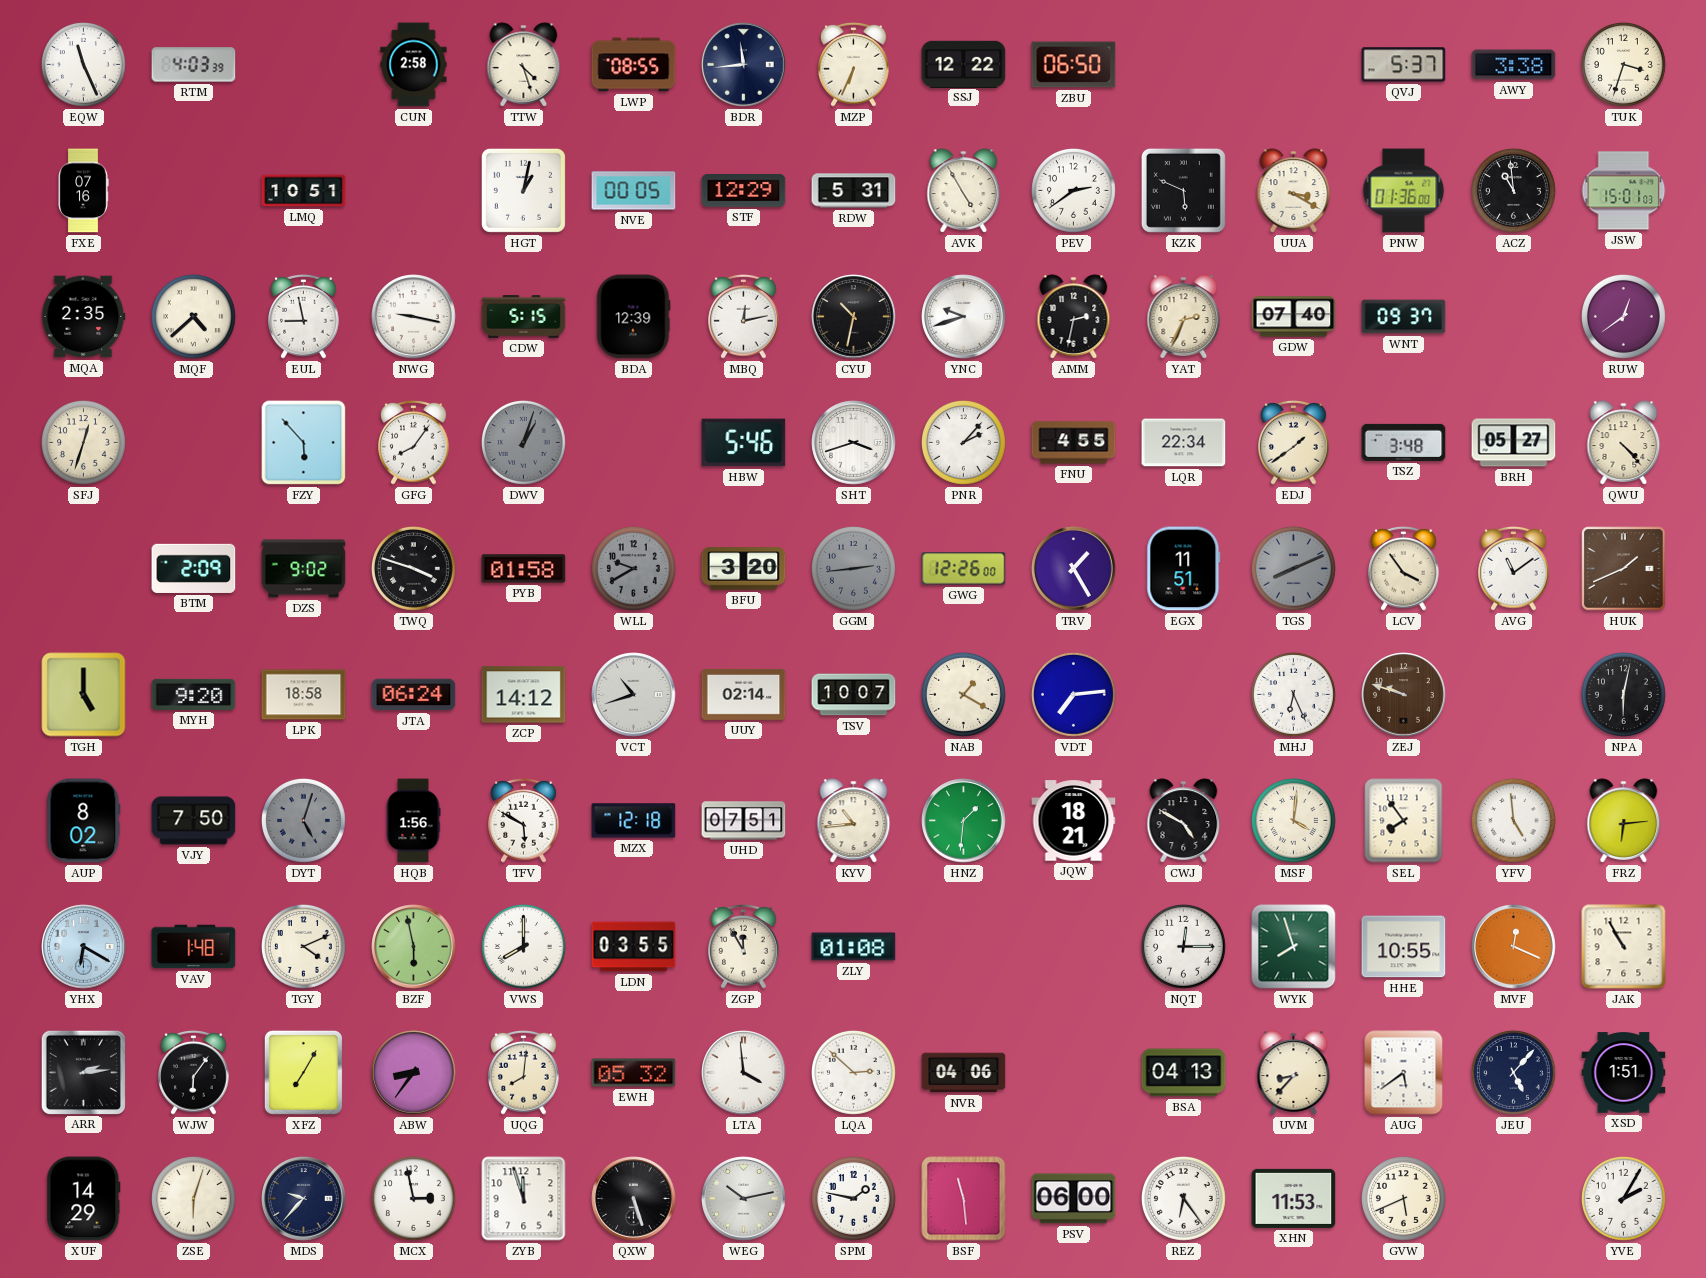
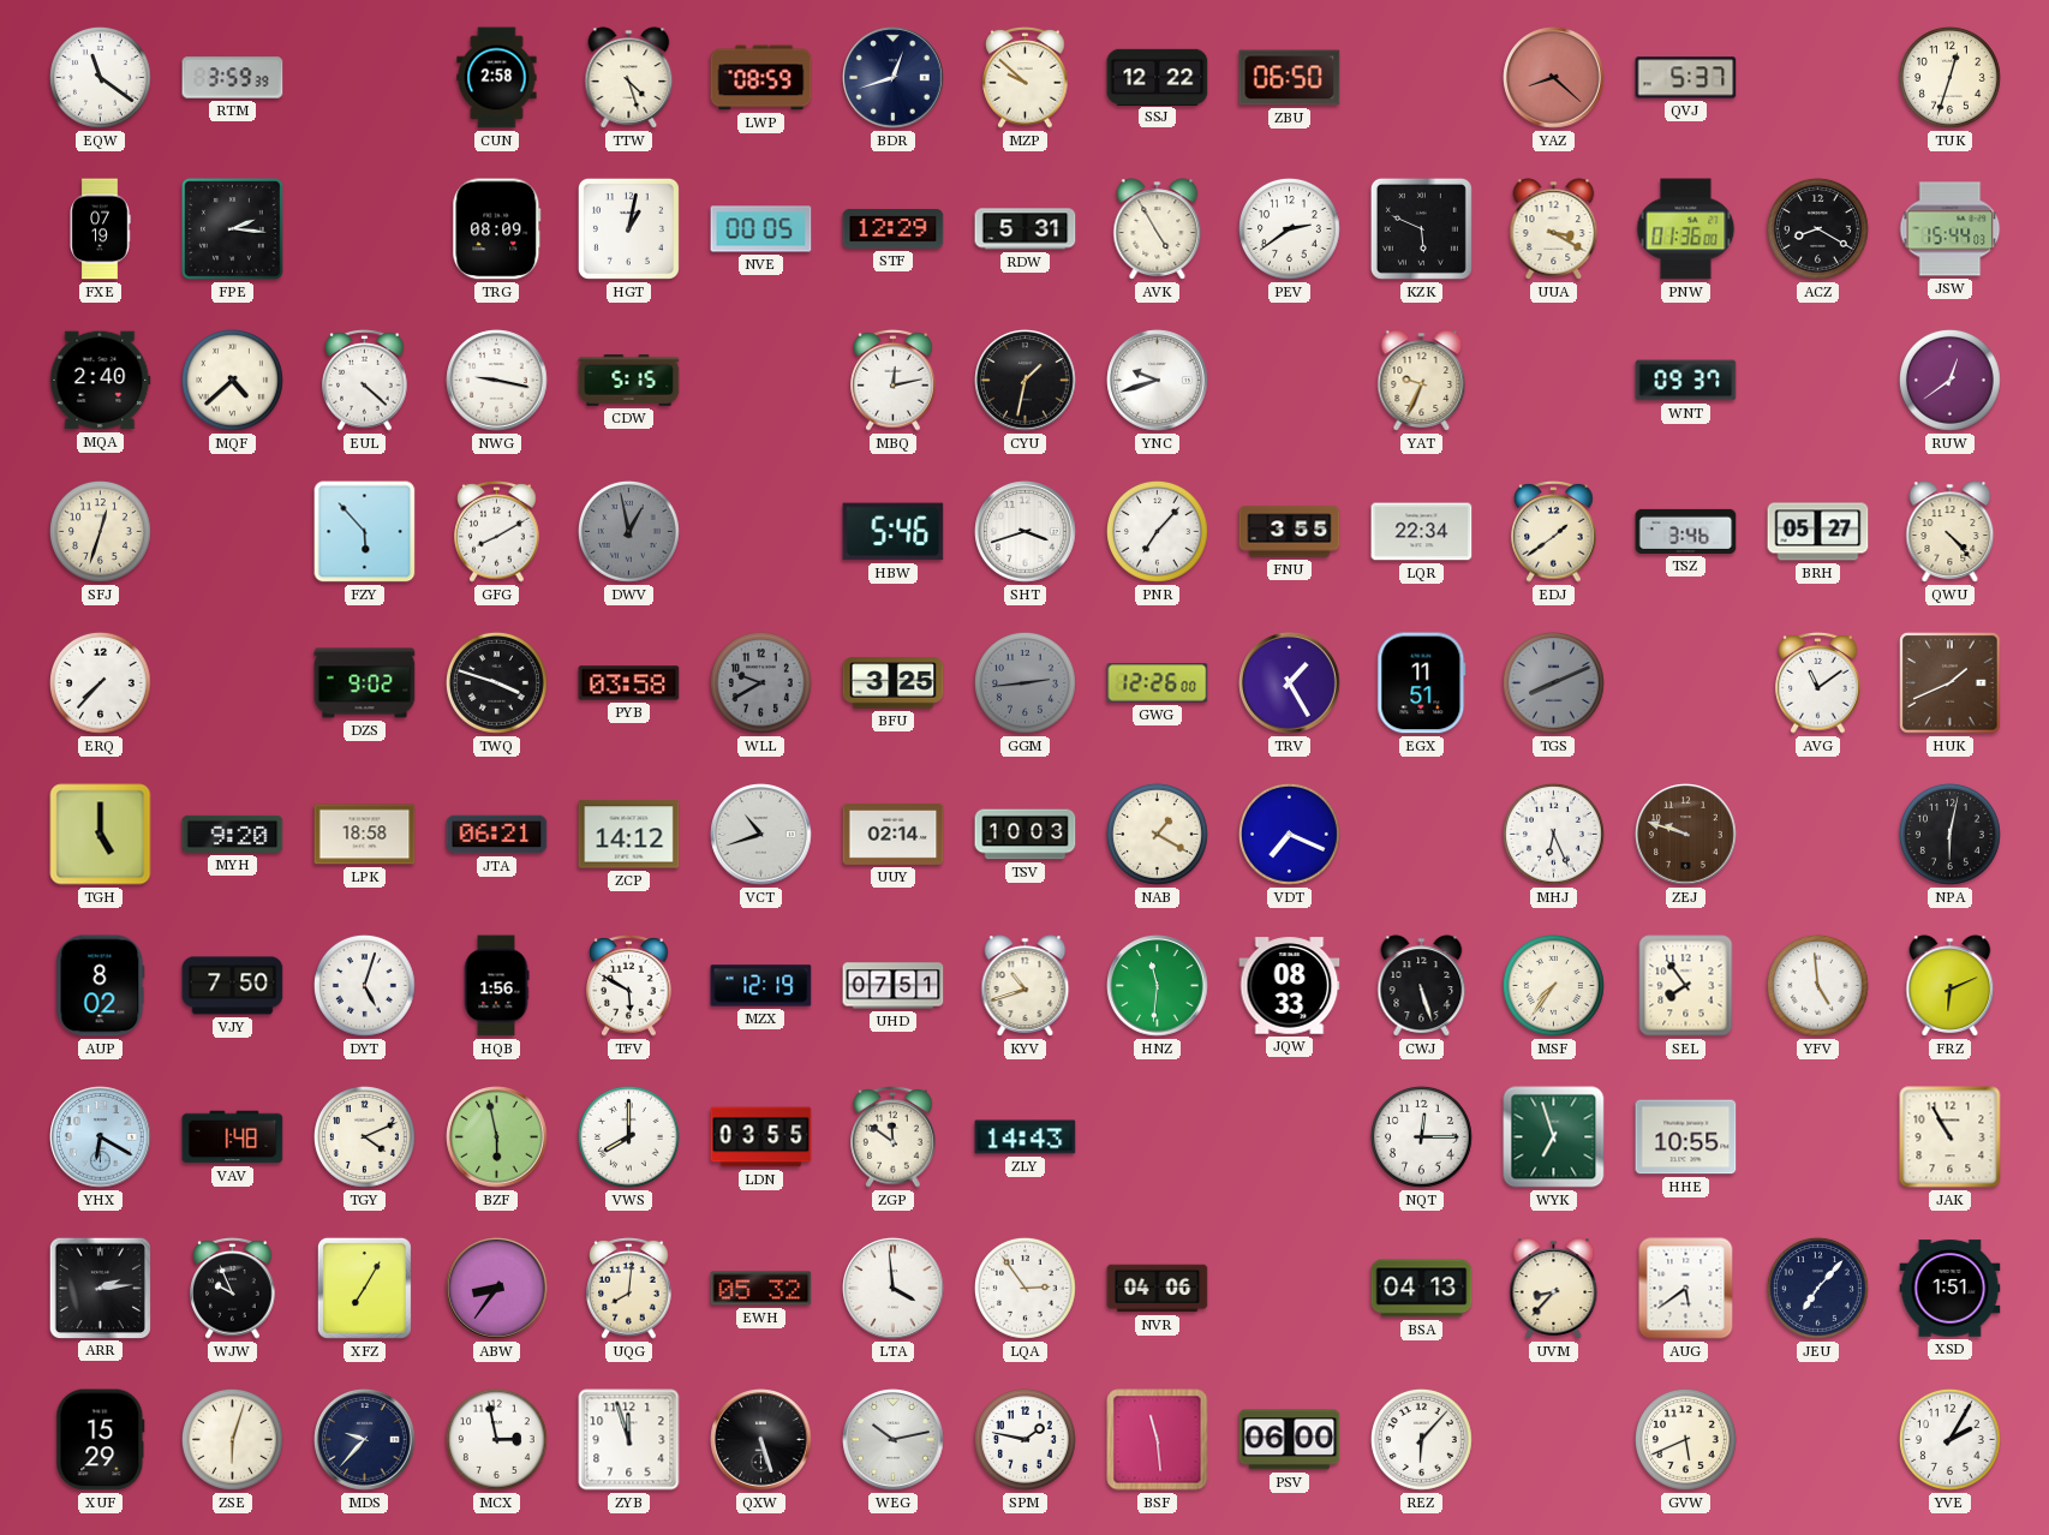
EQW: 11:26 -> 11:21
RTM: 4:03 -> 3:59
LWP: 08:55 -> 08:59
BDR: 11:44 -> 12:42
MZP: 6:34 -> 9:52
YAZ: none -> 8:22
AWY: 3:38 -> none
TUK: 3:33 -> 12:33
FXE: 07:16 -> 07:19
FPE: none -> 2:16
LMQ: 10:51 -> none
TRG: none -> 08:09
ACZ: 10:59 -> 8:20
JSW: 15:01 -> 15:44
MQA: 2:35 -> 2:40
EUL: 8:58 -> 4:22
BDA: 12:39 -> none
CYU: 10:32 -> 1:32
AMM: 2:32 -> none
YAT: 2:34 -> 9:34
GDW: 07:40 -> none
GFG: 8:06 -> 8:10
DWV: 1:03 -> 12:58
PNR: 2:07 -> 7:07
FNU: 4:55 -> 3:55
TSZ: 3:48 -> 3:46
ERQ: none -> 7:37
BTM: 2:09 -> none
PYB: 01:58 -> 03:58
BFU: 3:20 -> 3:25
LCV: 3:54 -> none
JTA: 06:24 -> 06:21
TSV: 10:07 -> 10:03
VDT: 7:14 -> 7:19
DYT dial: grey -> white
MZX: 12:18 -> 12:19
KYV: 10:44 -> 10:42
HNZ: 1:31 -> 11:31
JQW: 18:21 -> 08:33
CWJ: 4:50 -> 5:27
MSF: 4:01 -> 7:36
FRZ: 6:14 -> 6:11
ZGP: 11:55 -> 11:51
ZLY: 01:08 -> 14:43
WYK: 7:57 -> 6:57
MVF: 12:19 -> none
WJW: 6:06 -> 9:56
LQA: 2:52 -> 2:54
JEU: 5:07 -> 7:07
XUF: 14:29 -> 15:29
REZ: 6:24 -> 6:07
XHN: 11:53 -> none
